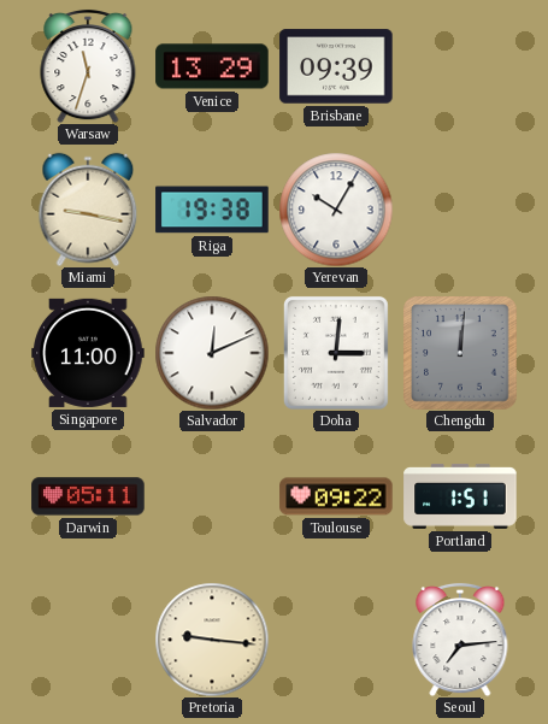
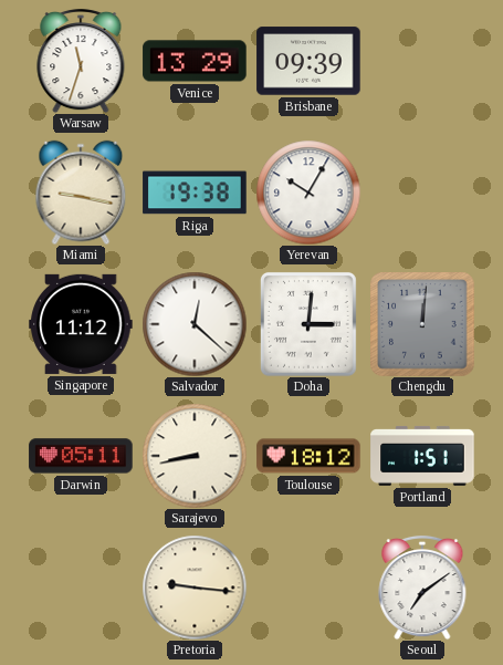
Singapore: 11:00 -> 11:12
Salvador: 12:11 -> 12:22
Sarajevo: none -> 8:43
Toulouse: 09:22 -> 18:12
Seoul: 7:14 -> 7:09
